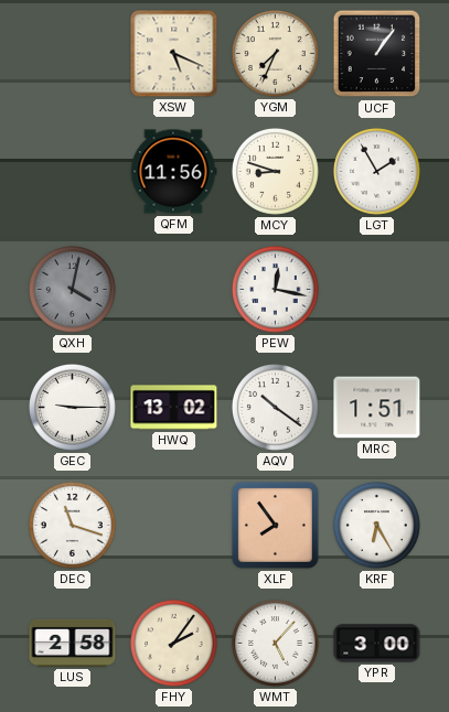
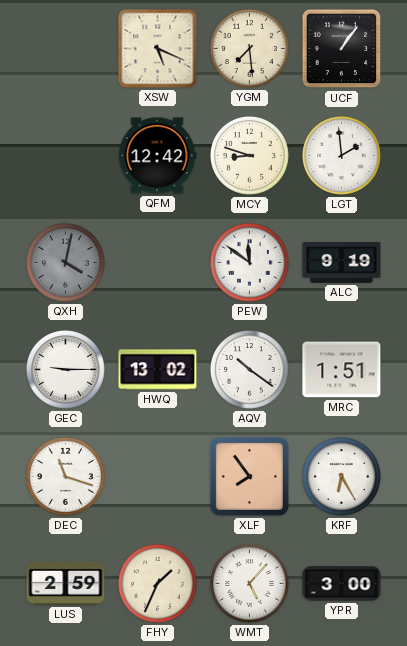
YGM: 7:34 -> 7:29
QFM: 11:56 -> 12:42
LGT: 1:55 -> 1:59
PEW: 12:17 -> 11:51
ALC: none -> 9:19
LUS: 2:58 -> 2:59
FHY: 2:06 -> 1:34
